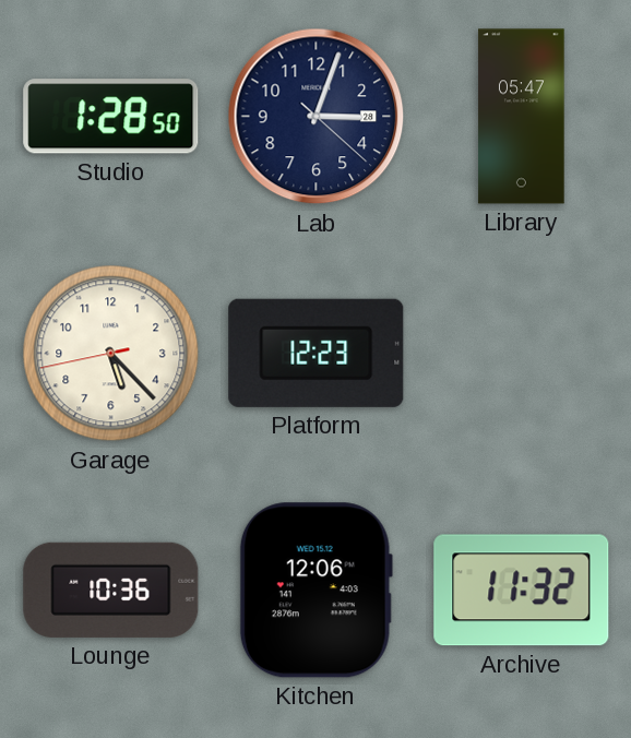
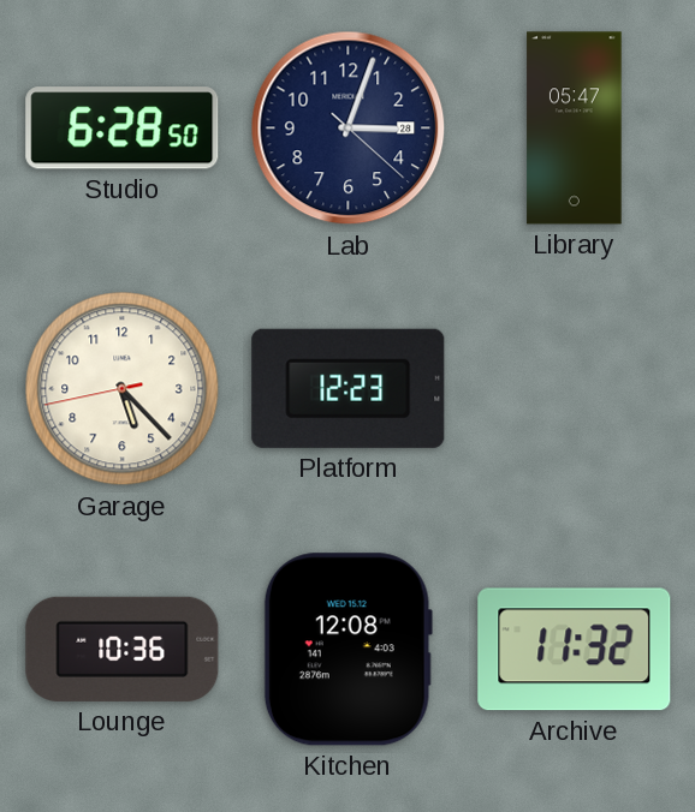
Studio: 1:28 -> 6:28
Kitchen: 12:06 -> 12:08
